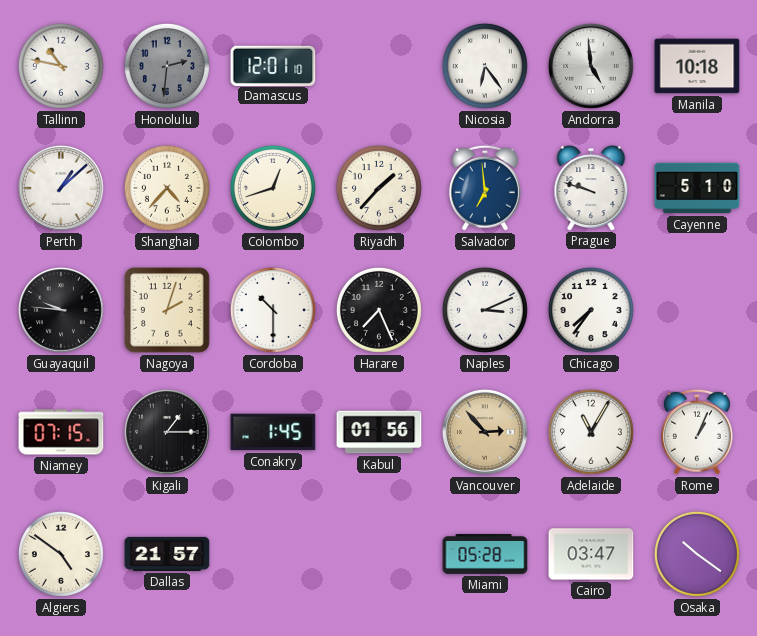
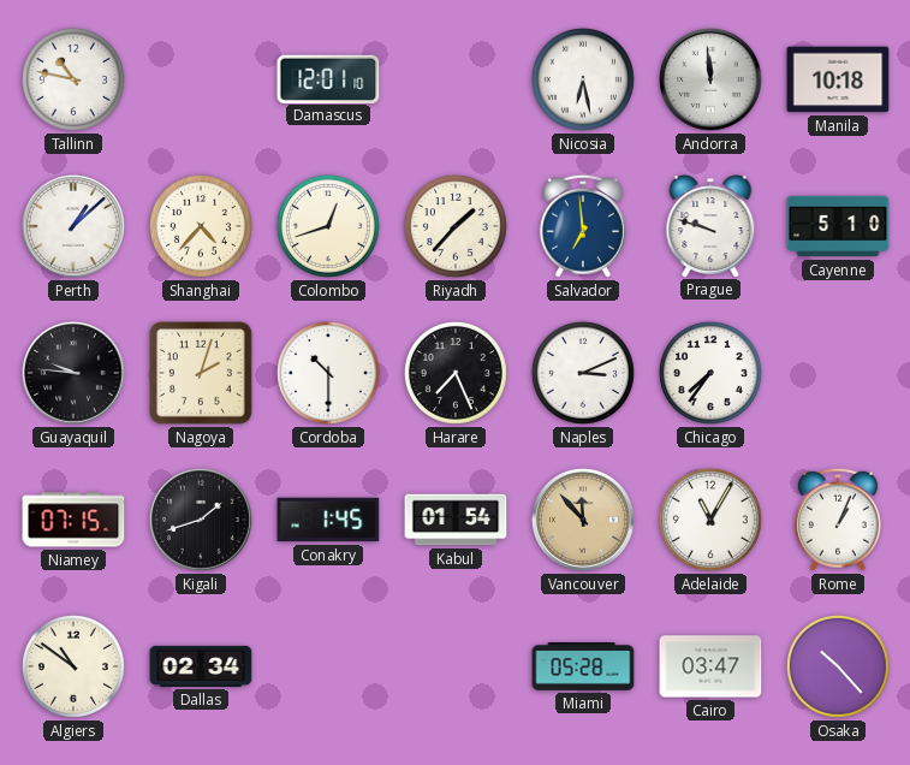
Honolulu: 2:31 -> none
Nicosia: 6:24 -> 6:28
Andorra: 4:59 -> 11:59
Kigali: 1:15 -> 1:42
Kabul: 01:56 -> 01:54
Vancouver: 2:53 -> 11:53
Algiers: 4:51 -> 10:51
Dallas: 21:57 -> 02:34
Osaka: 10:21 -> 10:23
